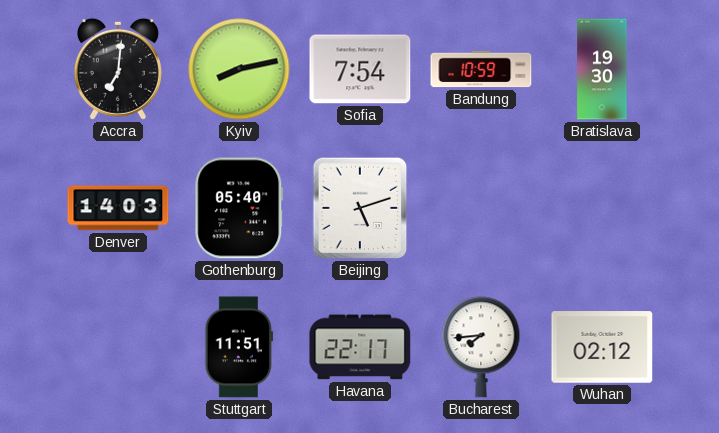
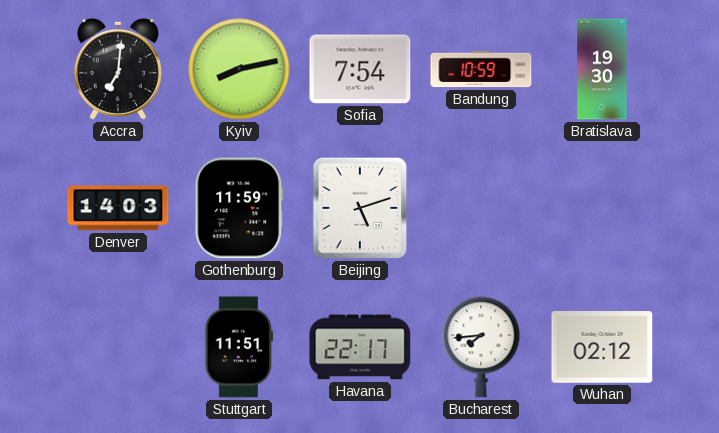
Gothenburg: 05:40 -> 11:59
